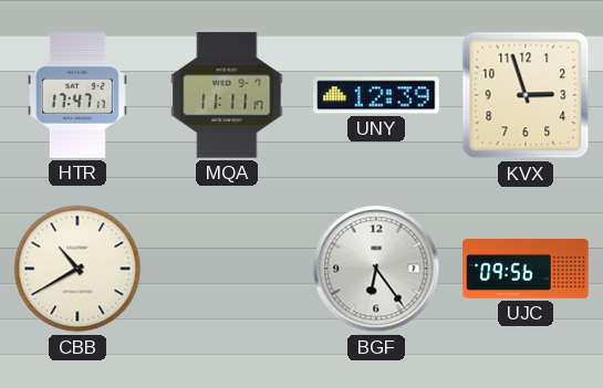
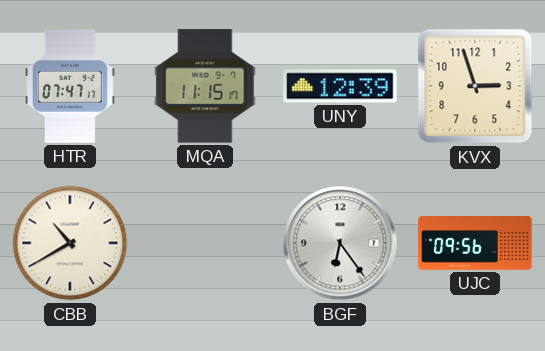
HTR: 17:47 -> 07:47
MQA: 11:11 -> 11:15
